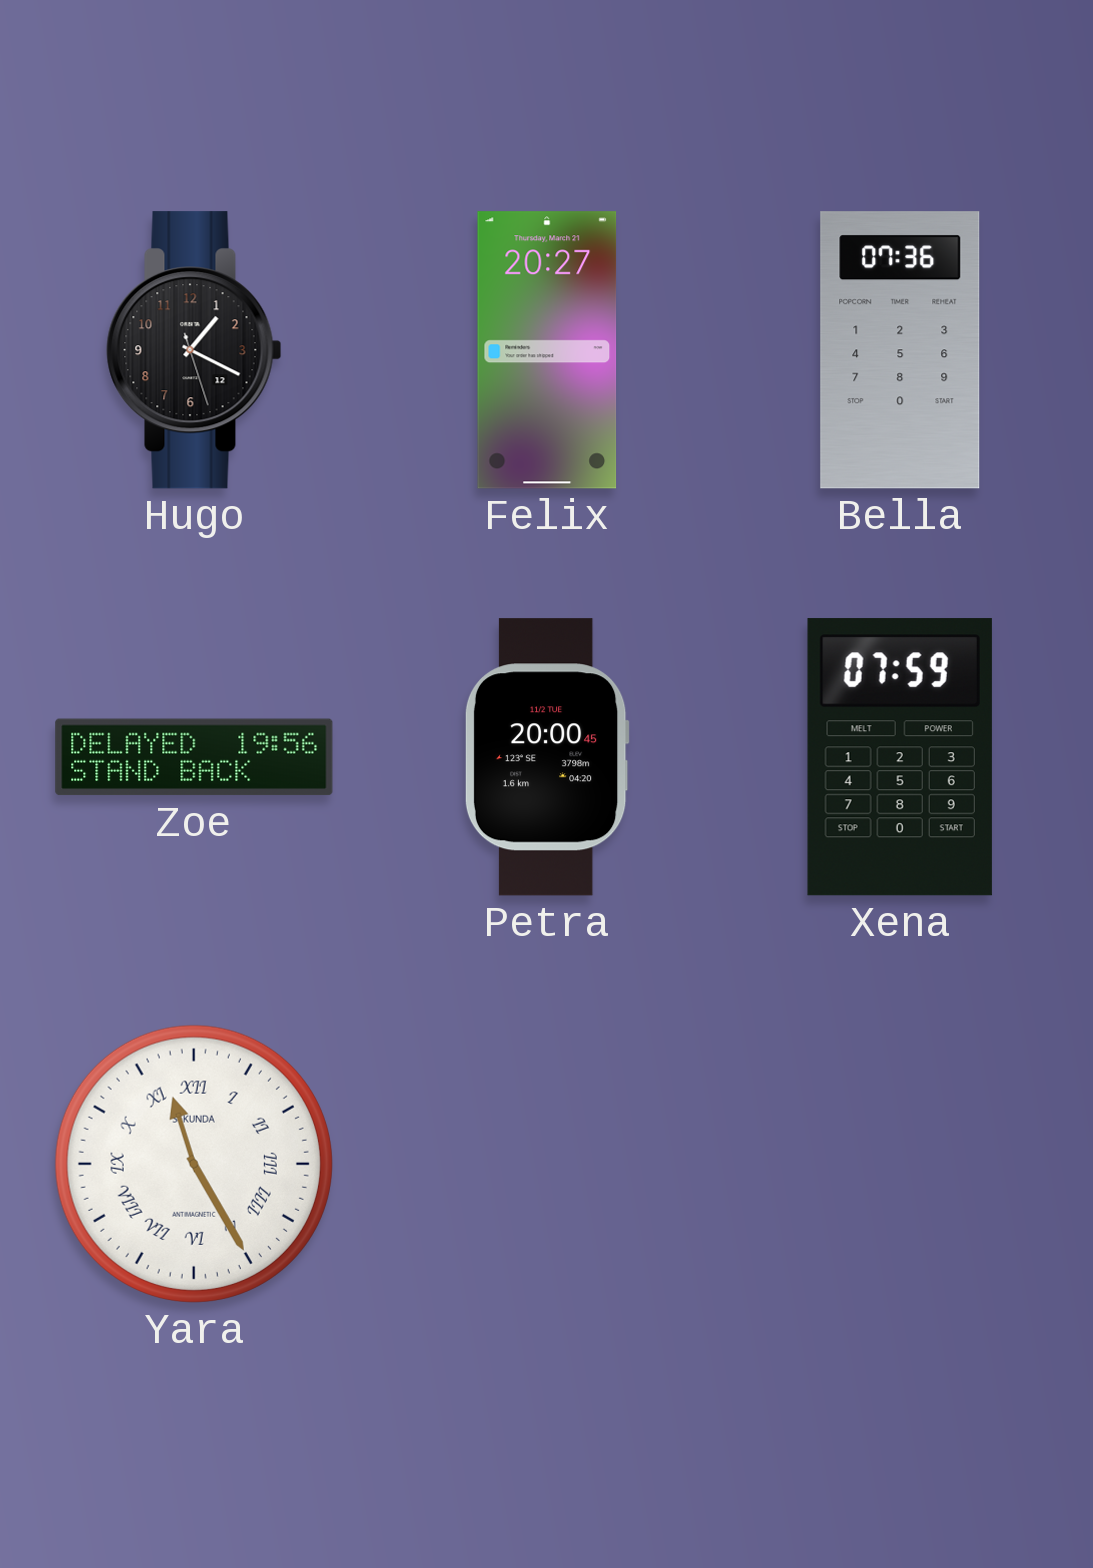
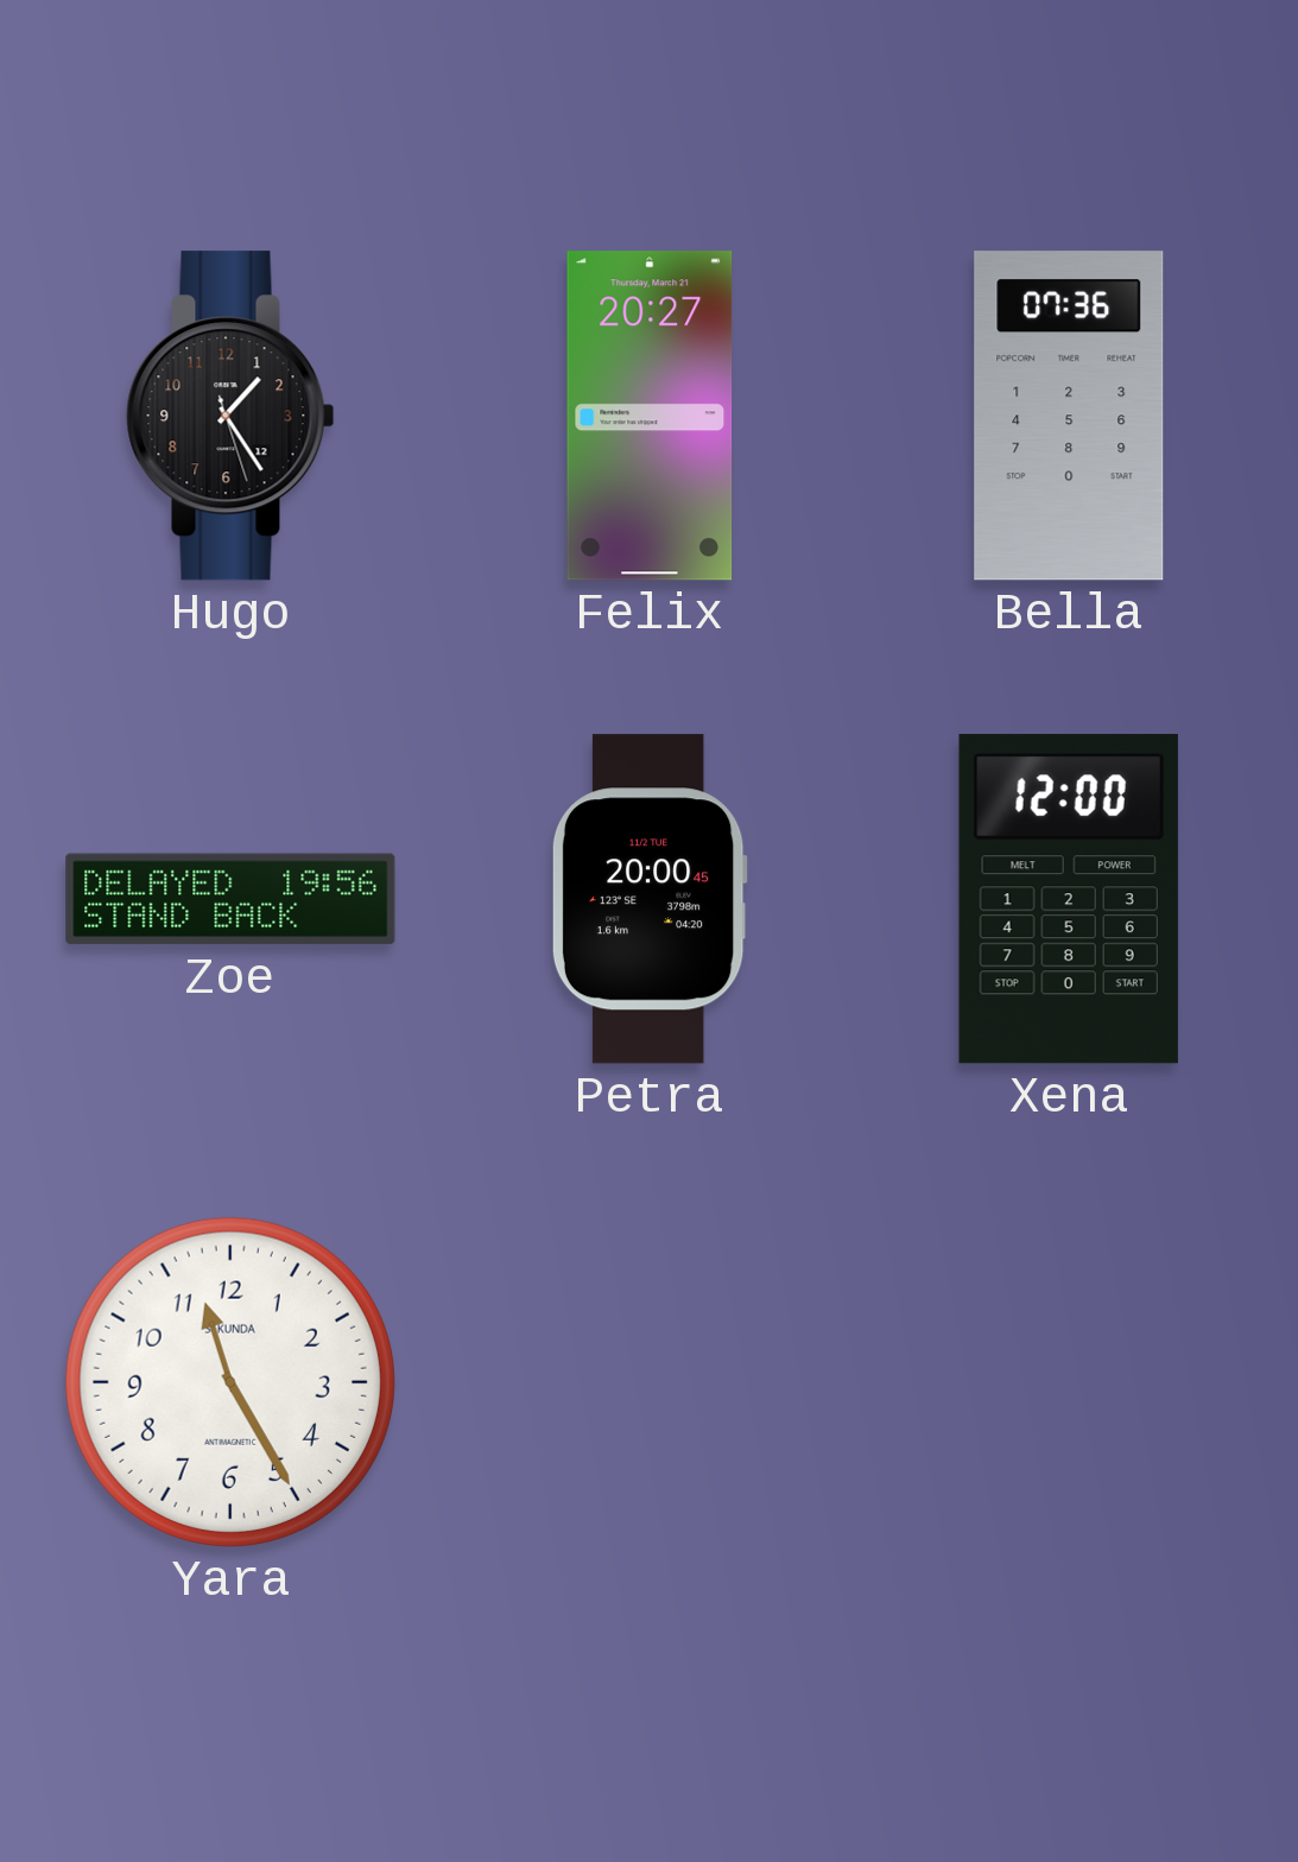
Hugo: 1:19 -> 1:24
Xena: 07:59 -> 12:00
Yara numerals: Roman -> Arabic
